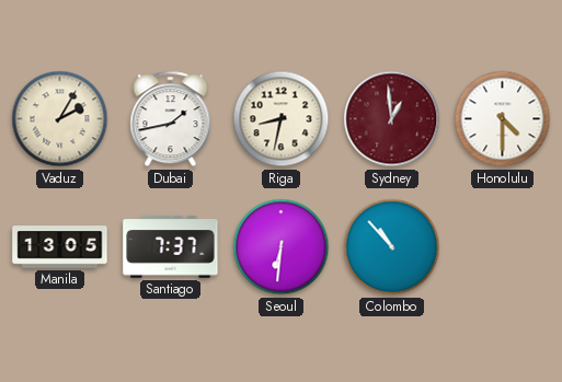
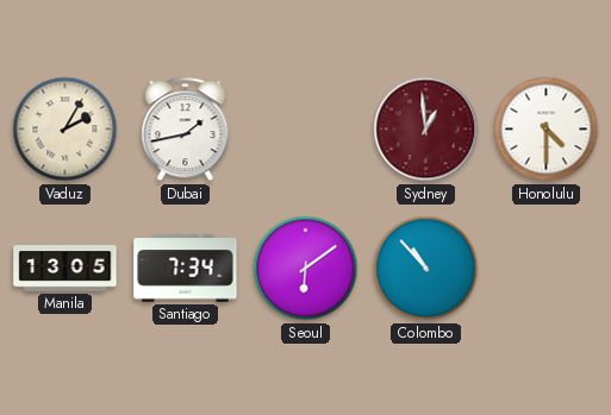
Riga: 8:32 -> none
Santiago: 7:37 -> 7:34
Seoul: 6:31 -> 6:09
